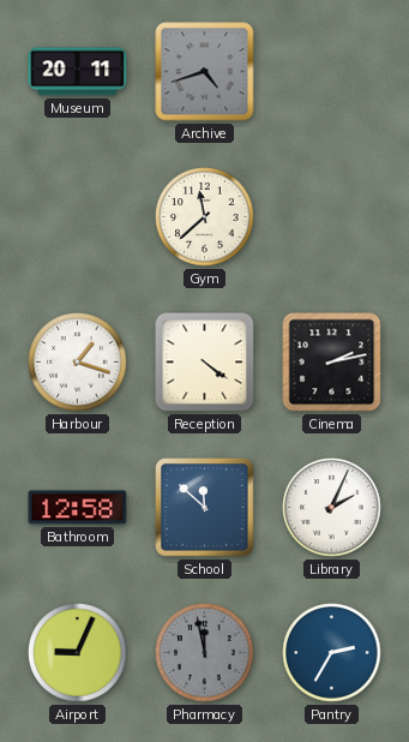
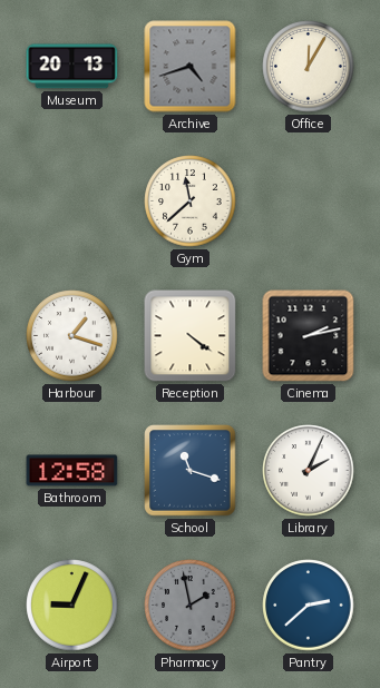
Museum: 20:11 -> 20:13
Office: none -> 12:05
School: 11:52 -> 11:18
Pharmacy: 11:58 -> 1:58
Pantry: 2:35 -> 2:38
